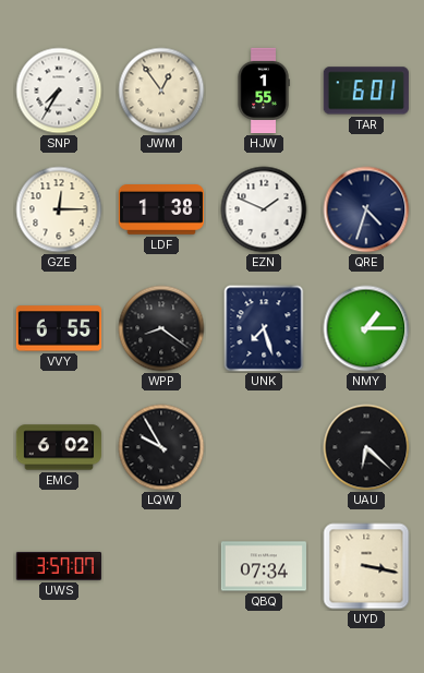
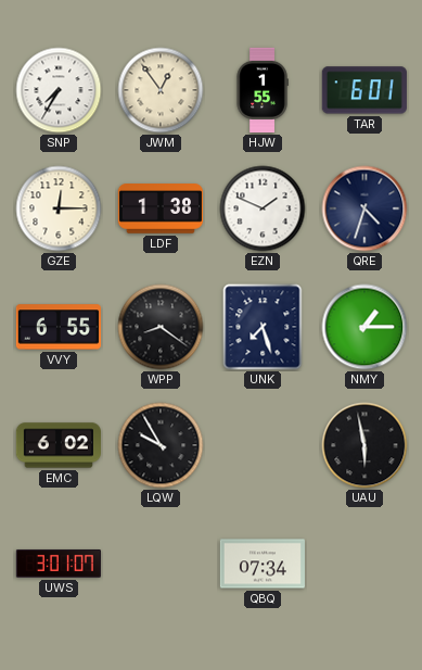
UAU: 6:22 -> 5:58
UWS: 3:57 -> 3:01
UYD: 3:17 -> none
